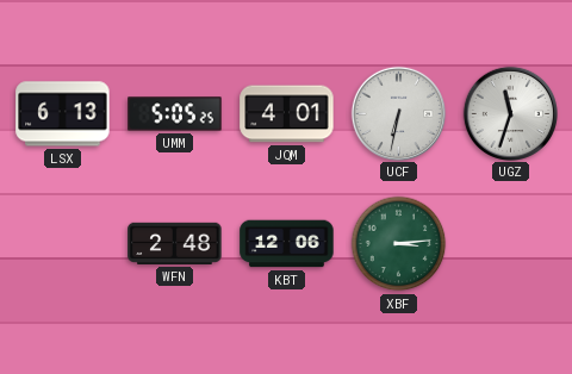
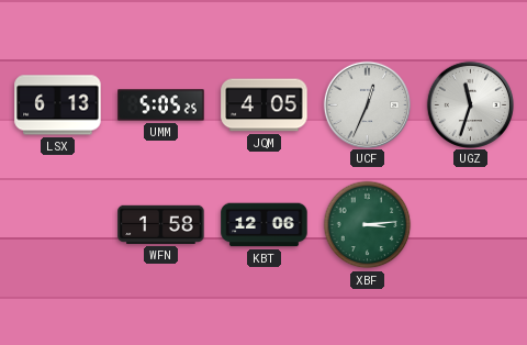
JQM: 4:01 -> 4:05
UCF: 6:32 -> 12:34
WFN: 2:48 -> 1:58
